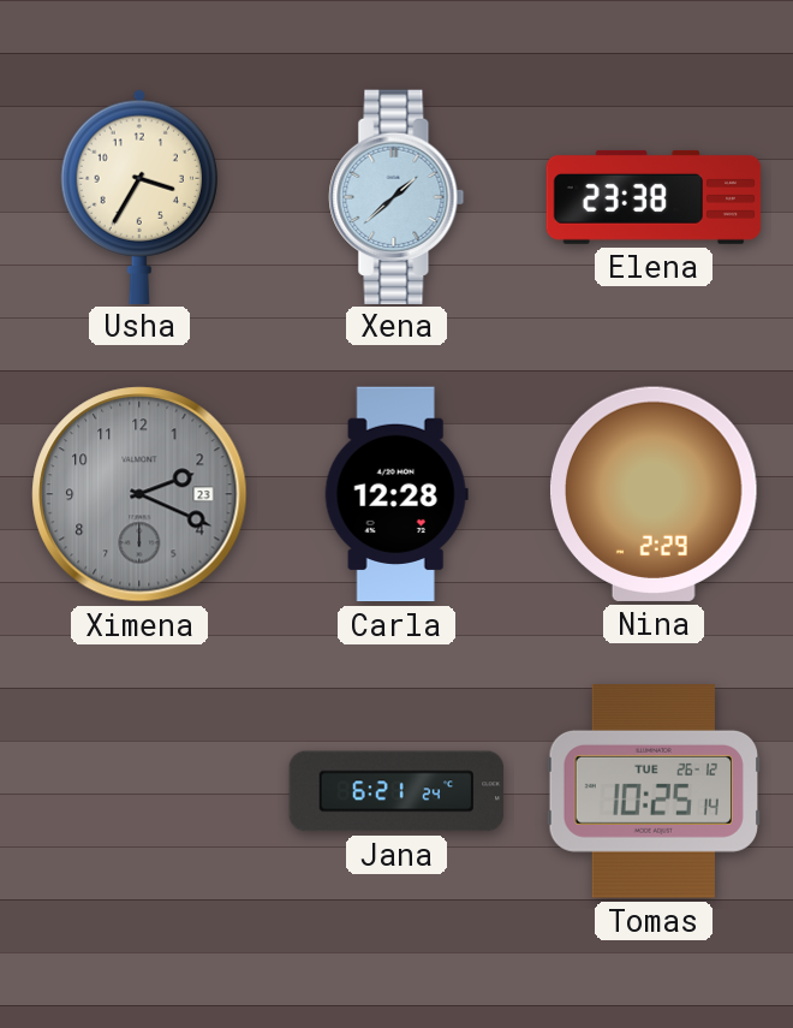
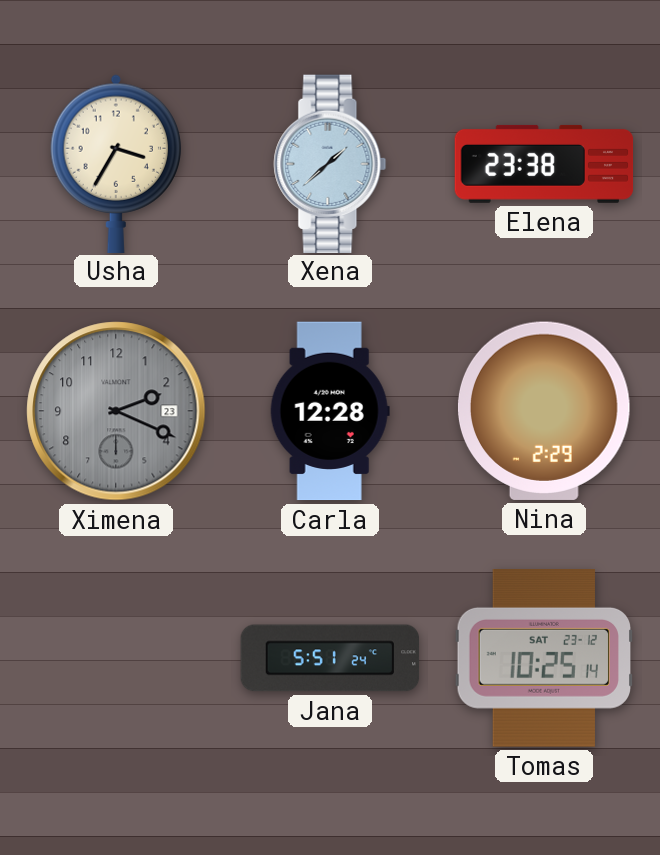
Jana: 6:21 -> 5:51
Tomas date: TUE 26-12 -> SAT 23-12
